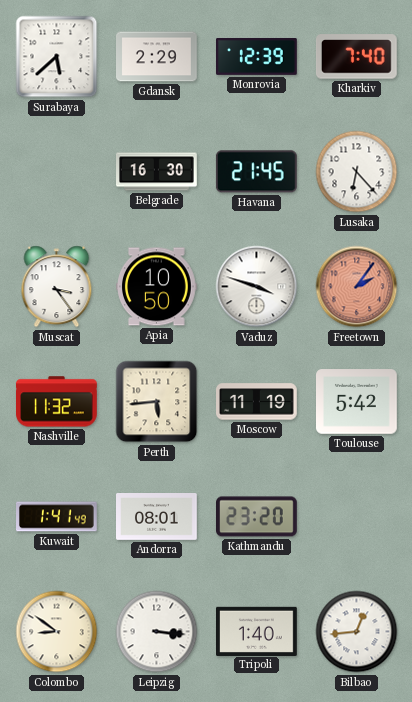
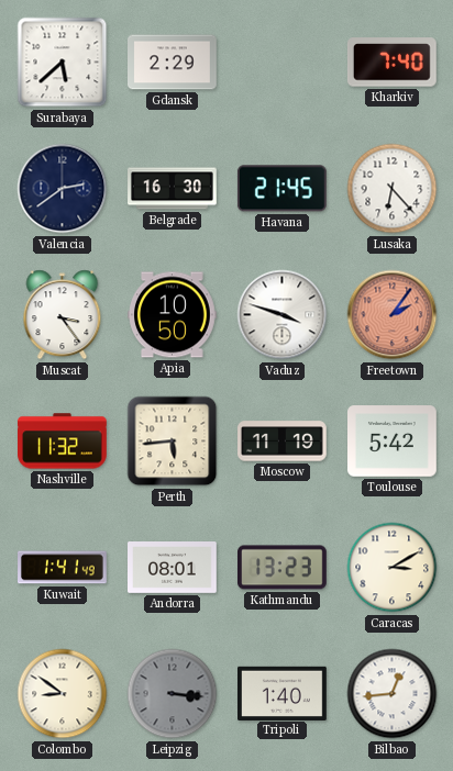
Monrovia: 12:39 -> none
Valencia: none -> 2:39
Kathmandu: 23:20 -> 13:23
Caracas: none -> 3:10
Leipzig dial: white -> grey
